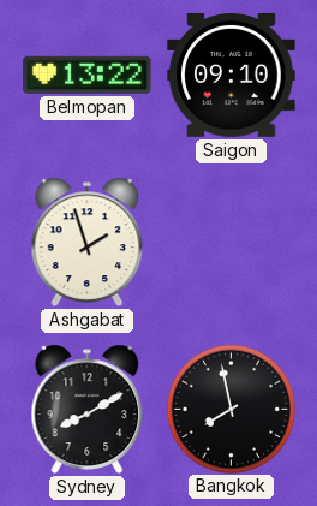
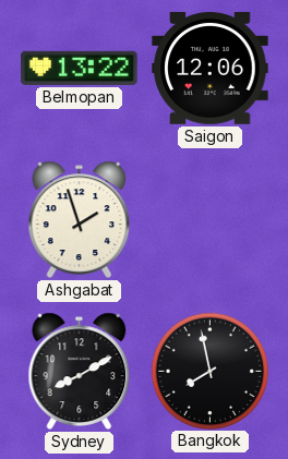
Saigon: 09:10 -> 12:06
